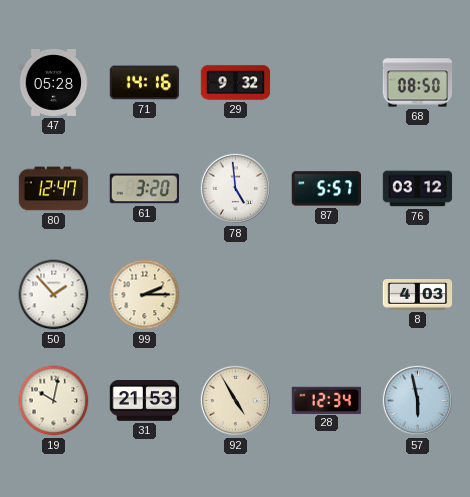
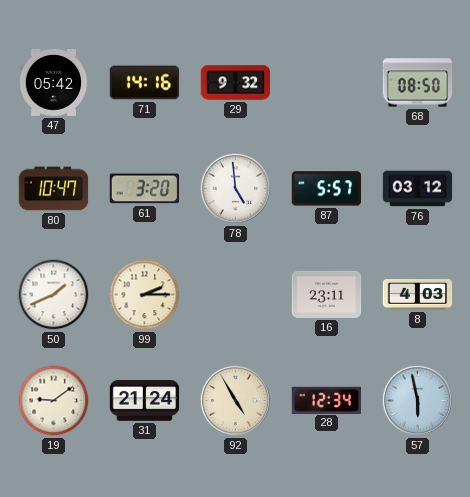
47: 05:28 -> 05:42
80: 12:47 -> 10:47
50: 1:53 -> 1:41
16: none -> 23:11
19: 10:02 -> 9:09
31: 21:53 -> 21:24
